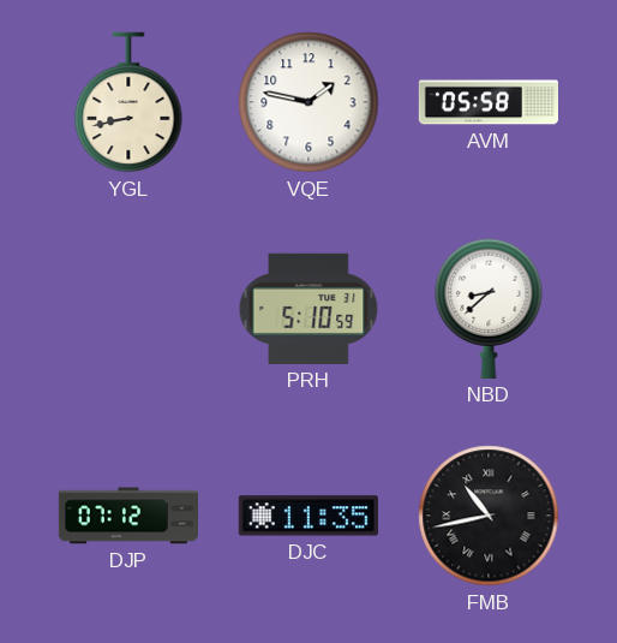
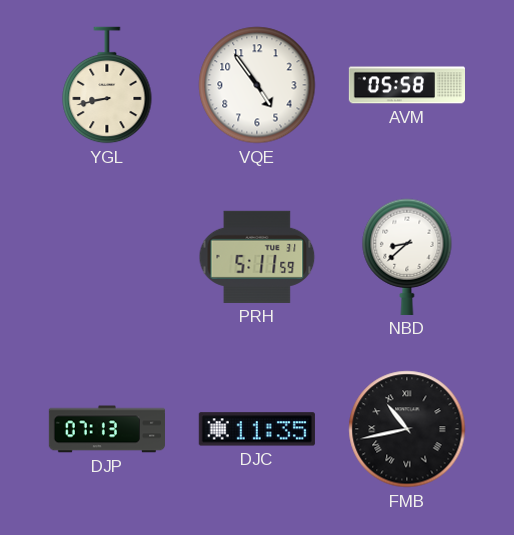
VQE: 1:47 -> 4:54
PRH: 5:10 -> 5:11
DJP: 07:12 -> 07:13
